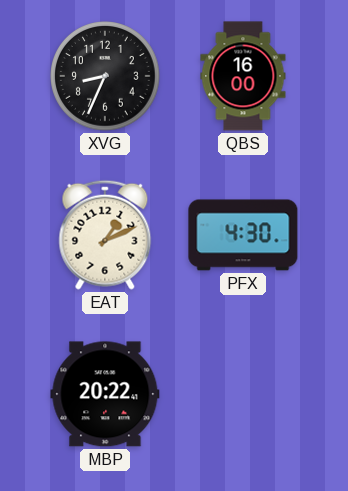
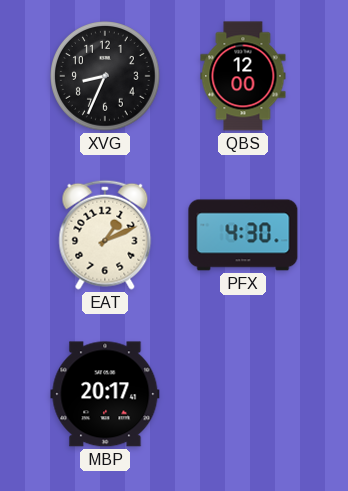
QBS: 16:00 -> 12:00
MBP: 20:22 -> 20:17
